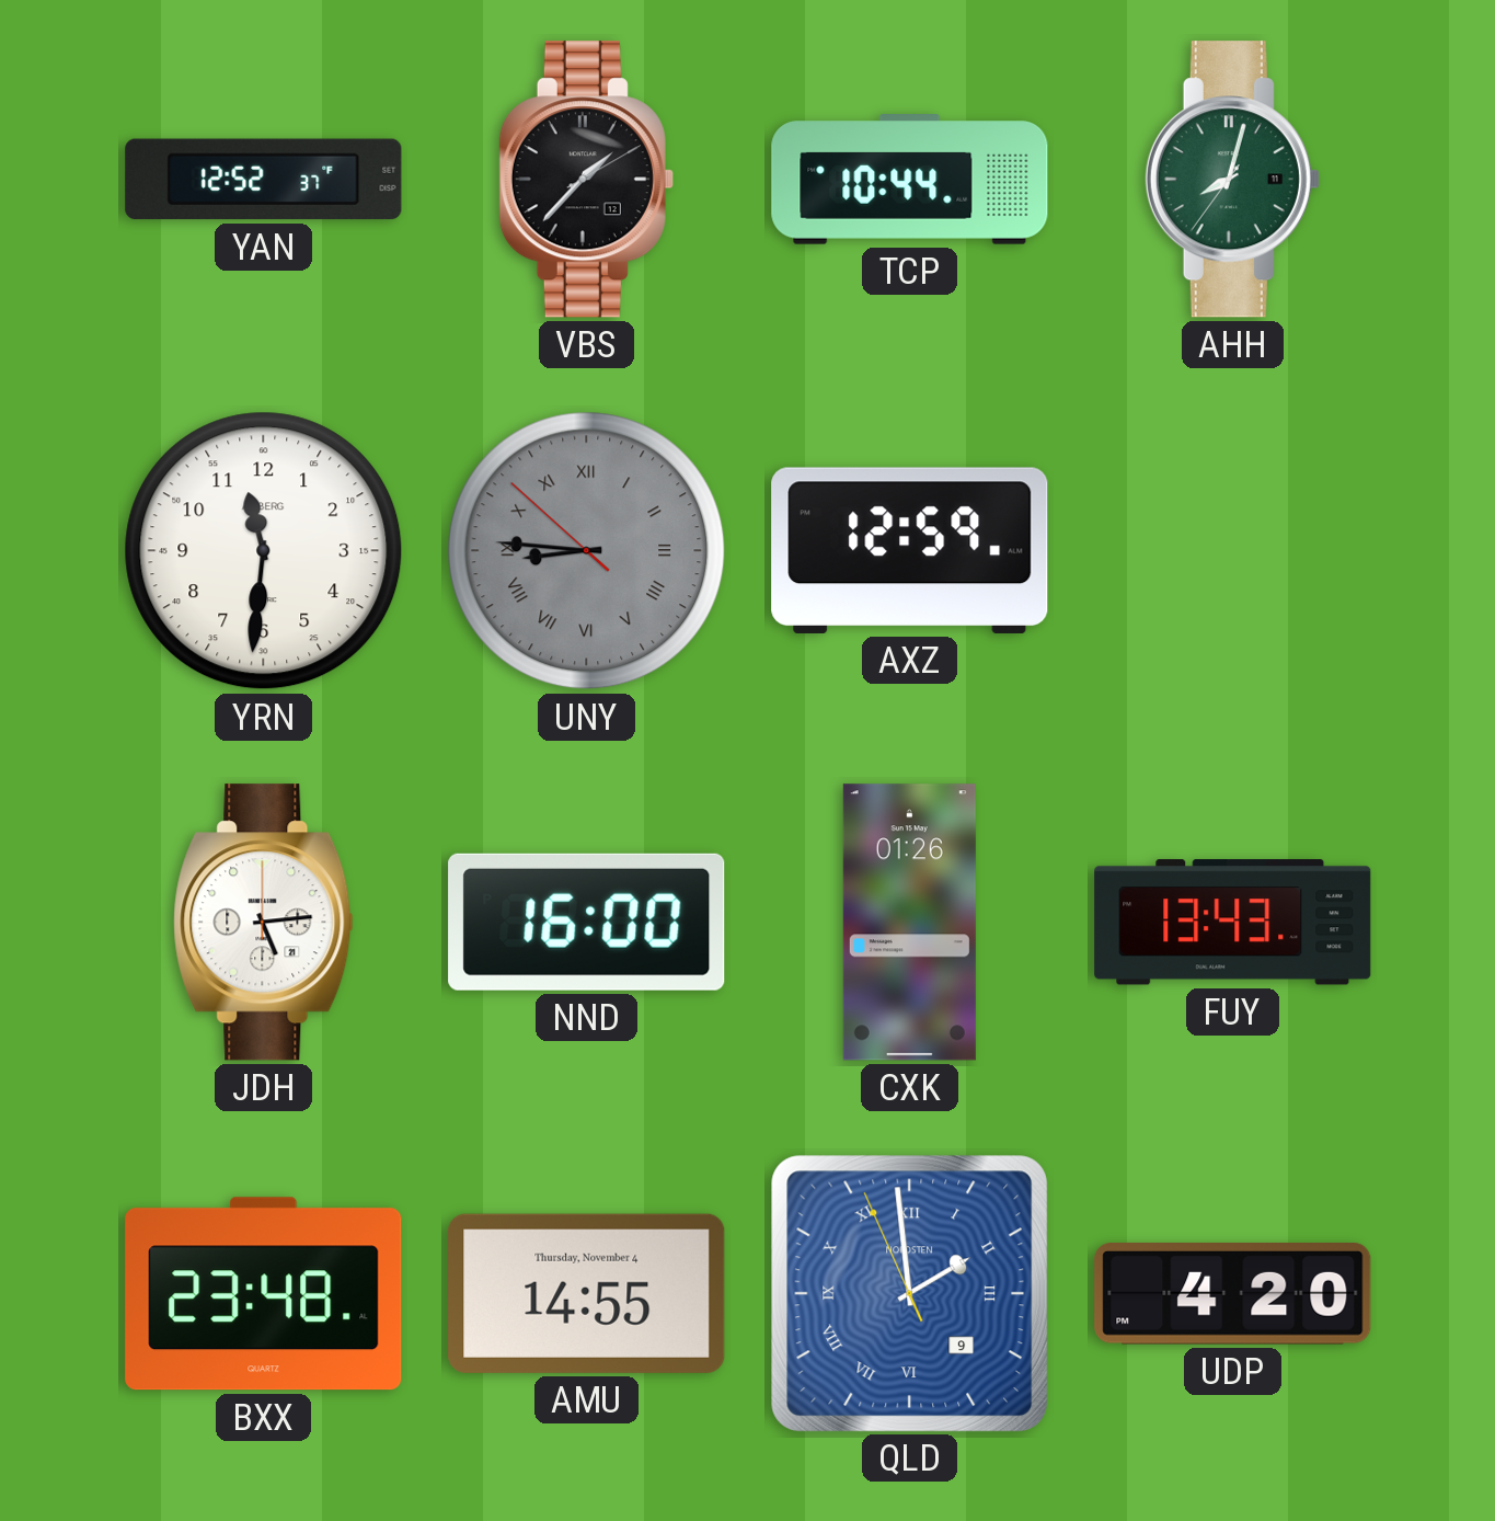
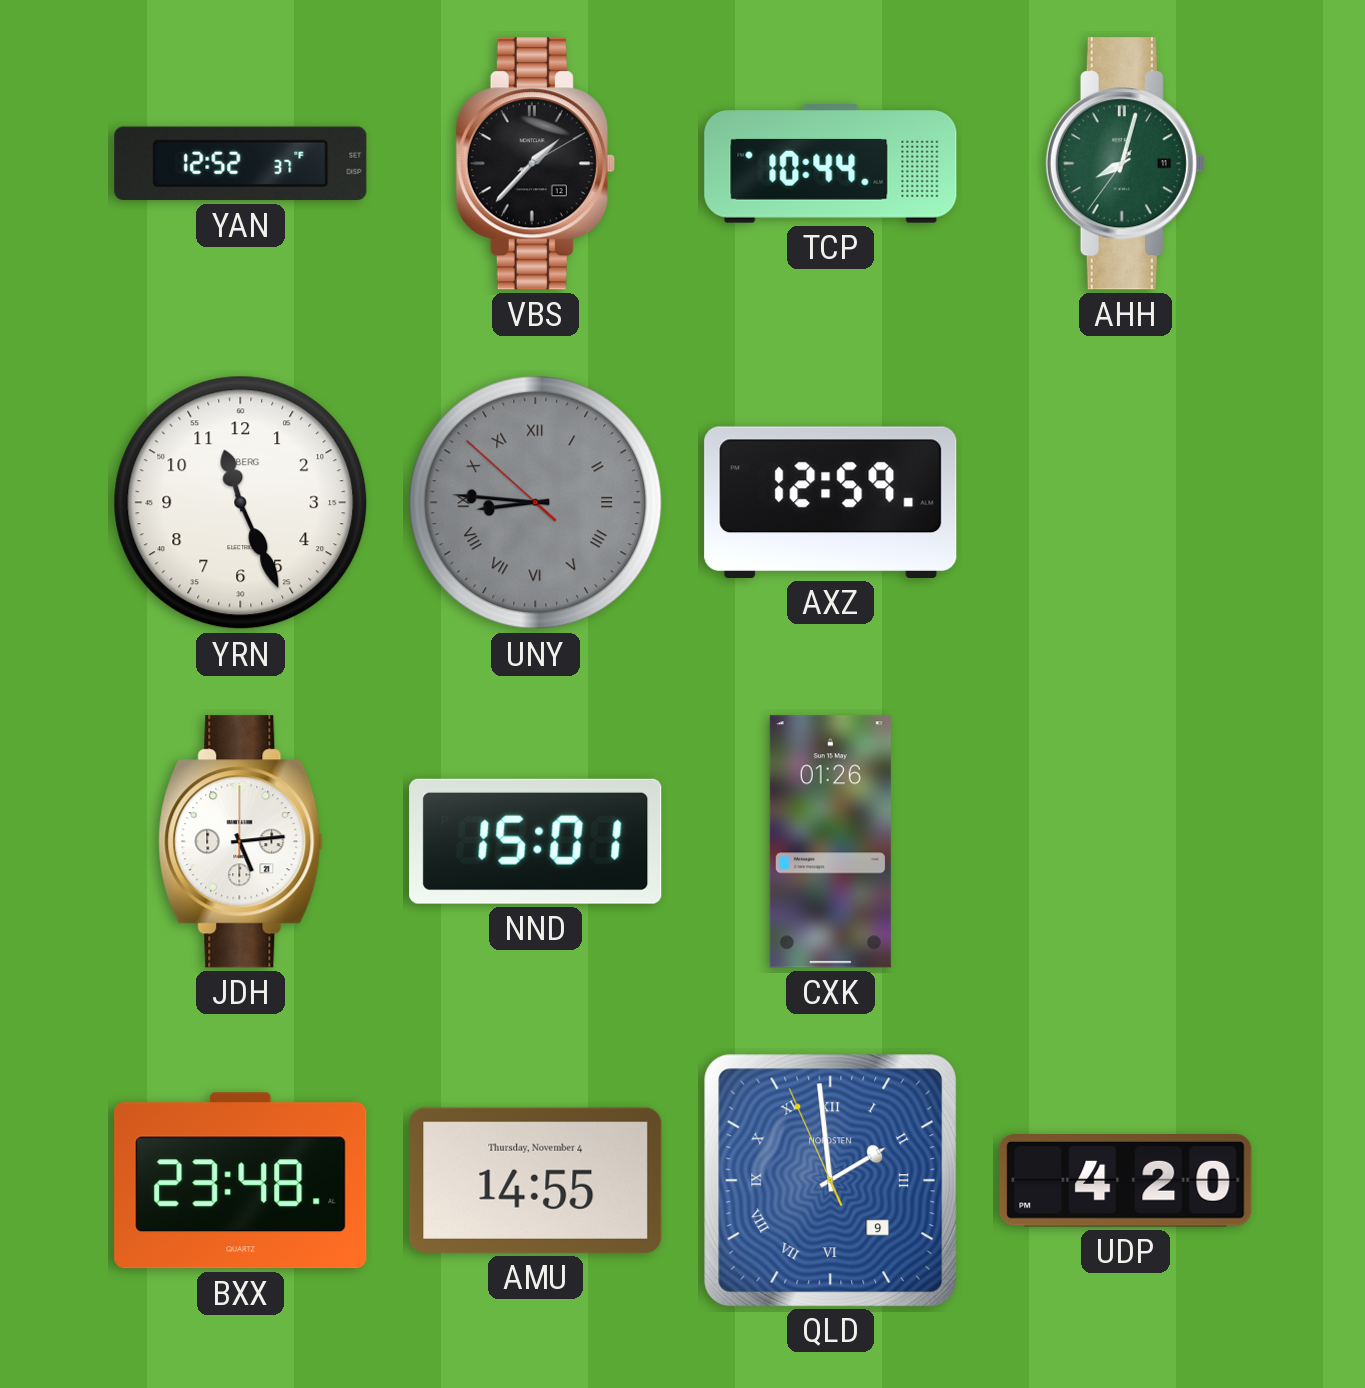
YRN: 11:31 -> 11:26
NND: 16:00 -> 15:01
FUY: 13:43 -> none
